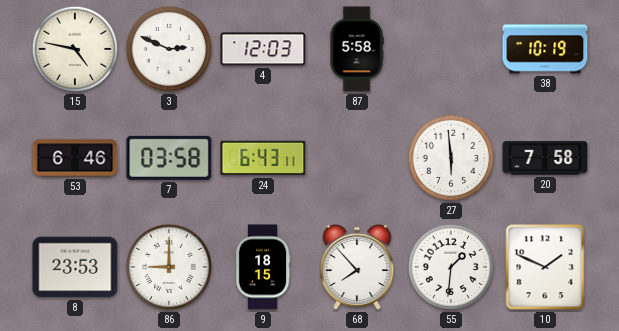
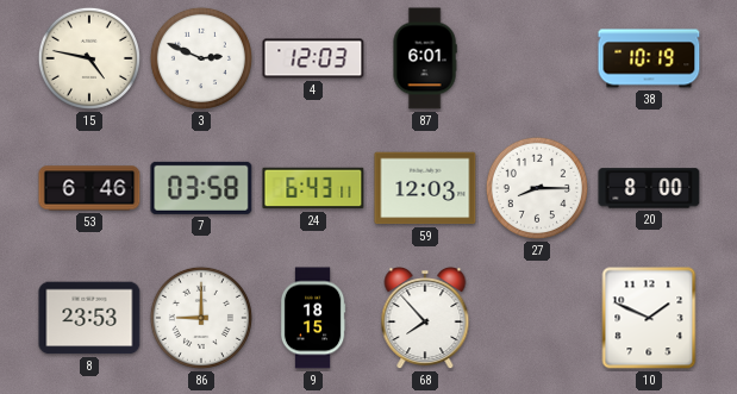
87: 5:58 -> 6:01
59: none -> 12:03
27: 5:59 -> 8:15
20: 7:58 -> 8:00
55: 1:31 -> none
